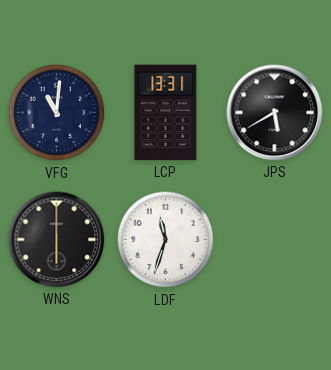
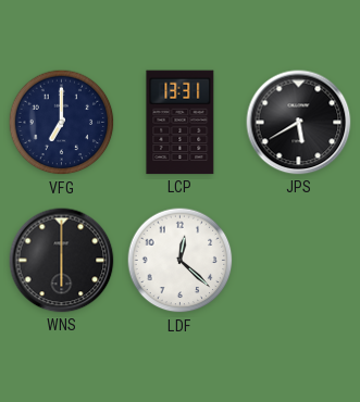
VFG: 11:01 -> 7:00
LDF: 11:33 -> 12:22
